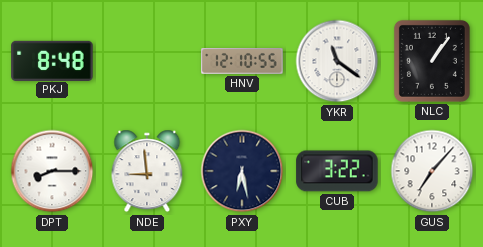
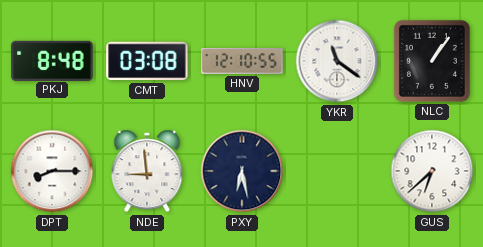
CMT: none -> 03:08
CUB: 3:22 -> none
GUS: 7:07 -> 6:38
